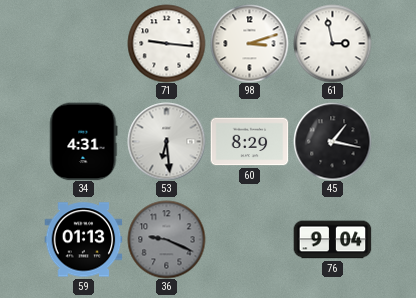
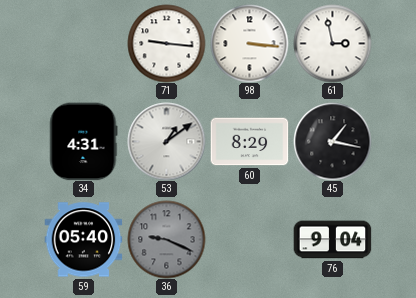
98: 3:12 -> 3:16
53: 6:29 -> 1:09
59: 01:13 -> 05:40
